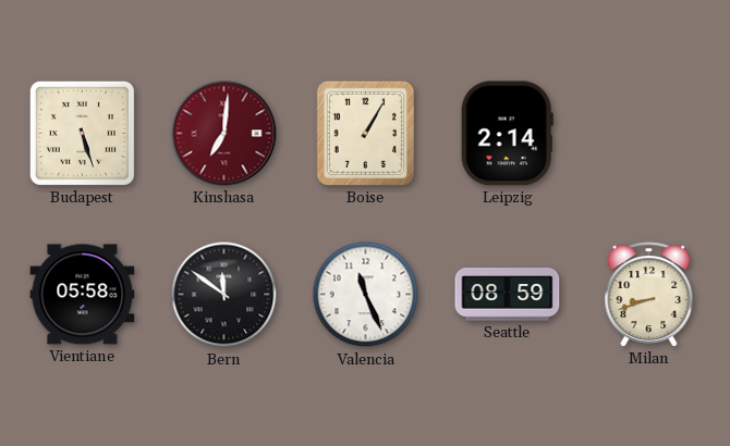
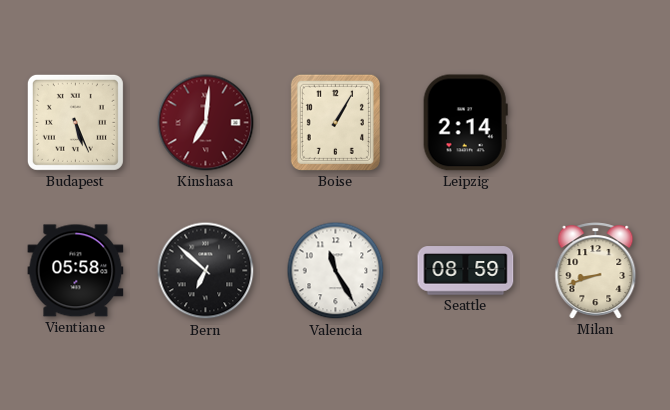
Budapest: 5:27 -> 5:26
Bern: 11:51 -> 6:52
Valencia: 11:26 -> 11:25
